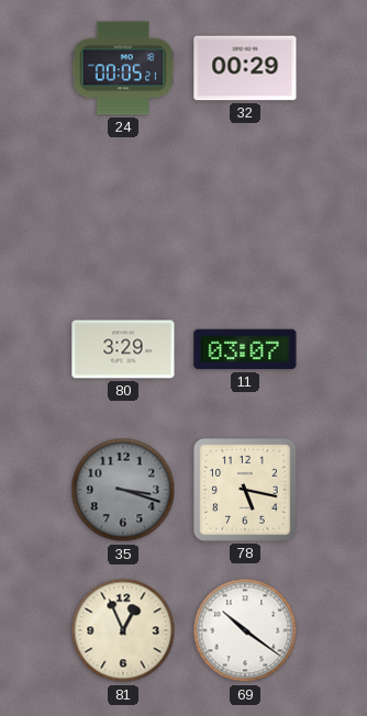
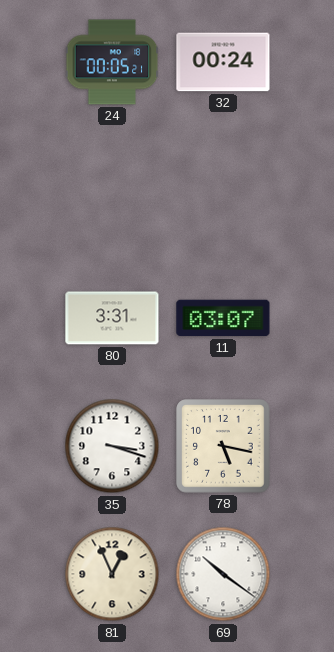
32: 00:29 -> 00:24
80: 3:29 -> 3:31
35 dial: grey -> white
